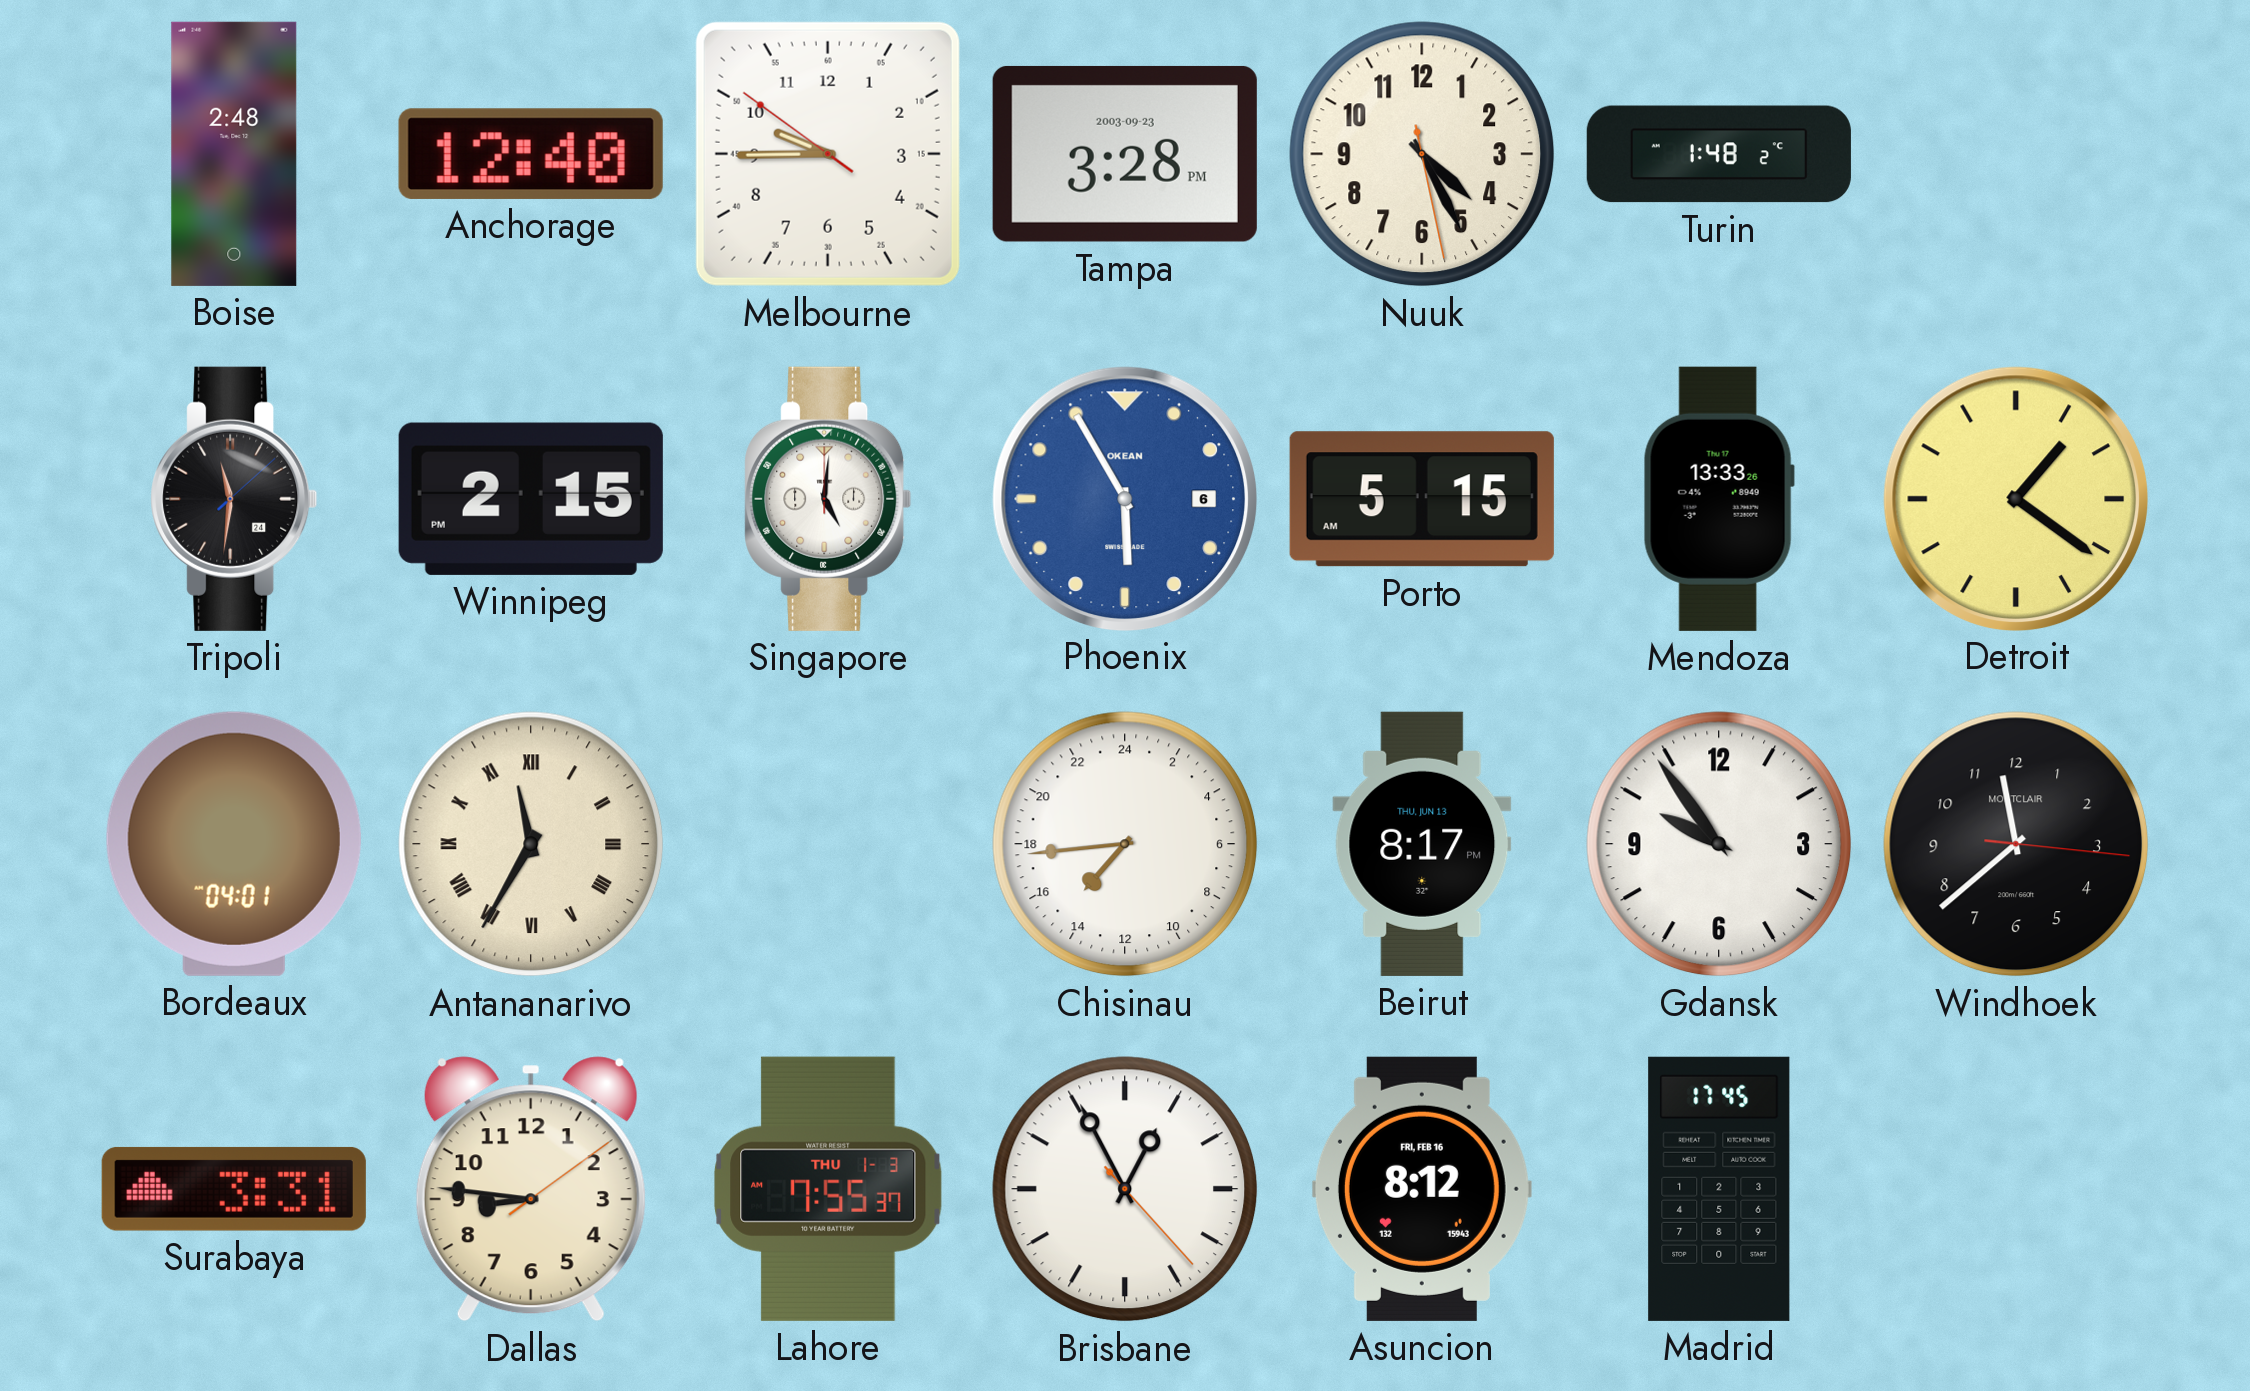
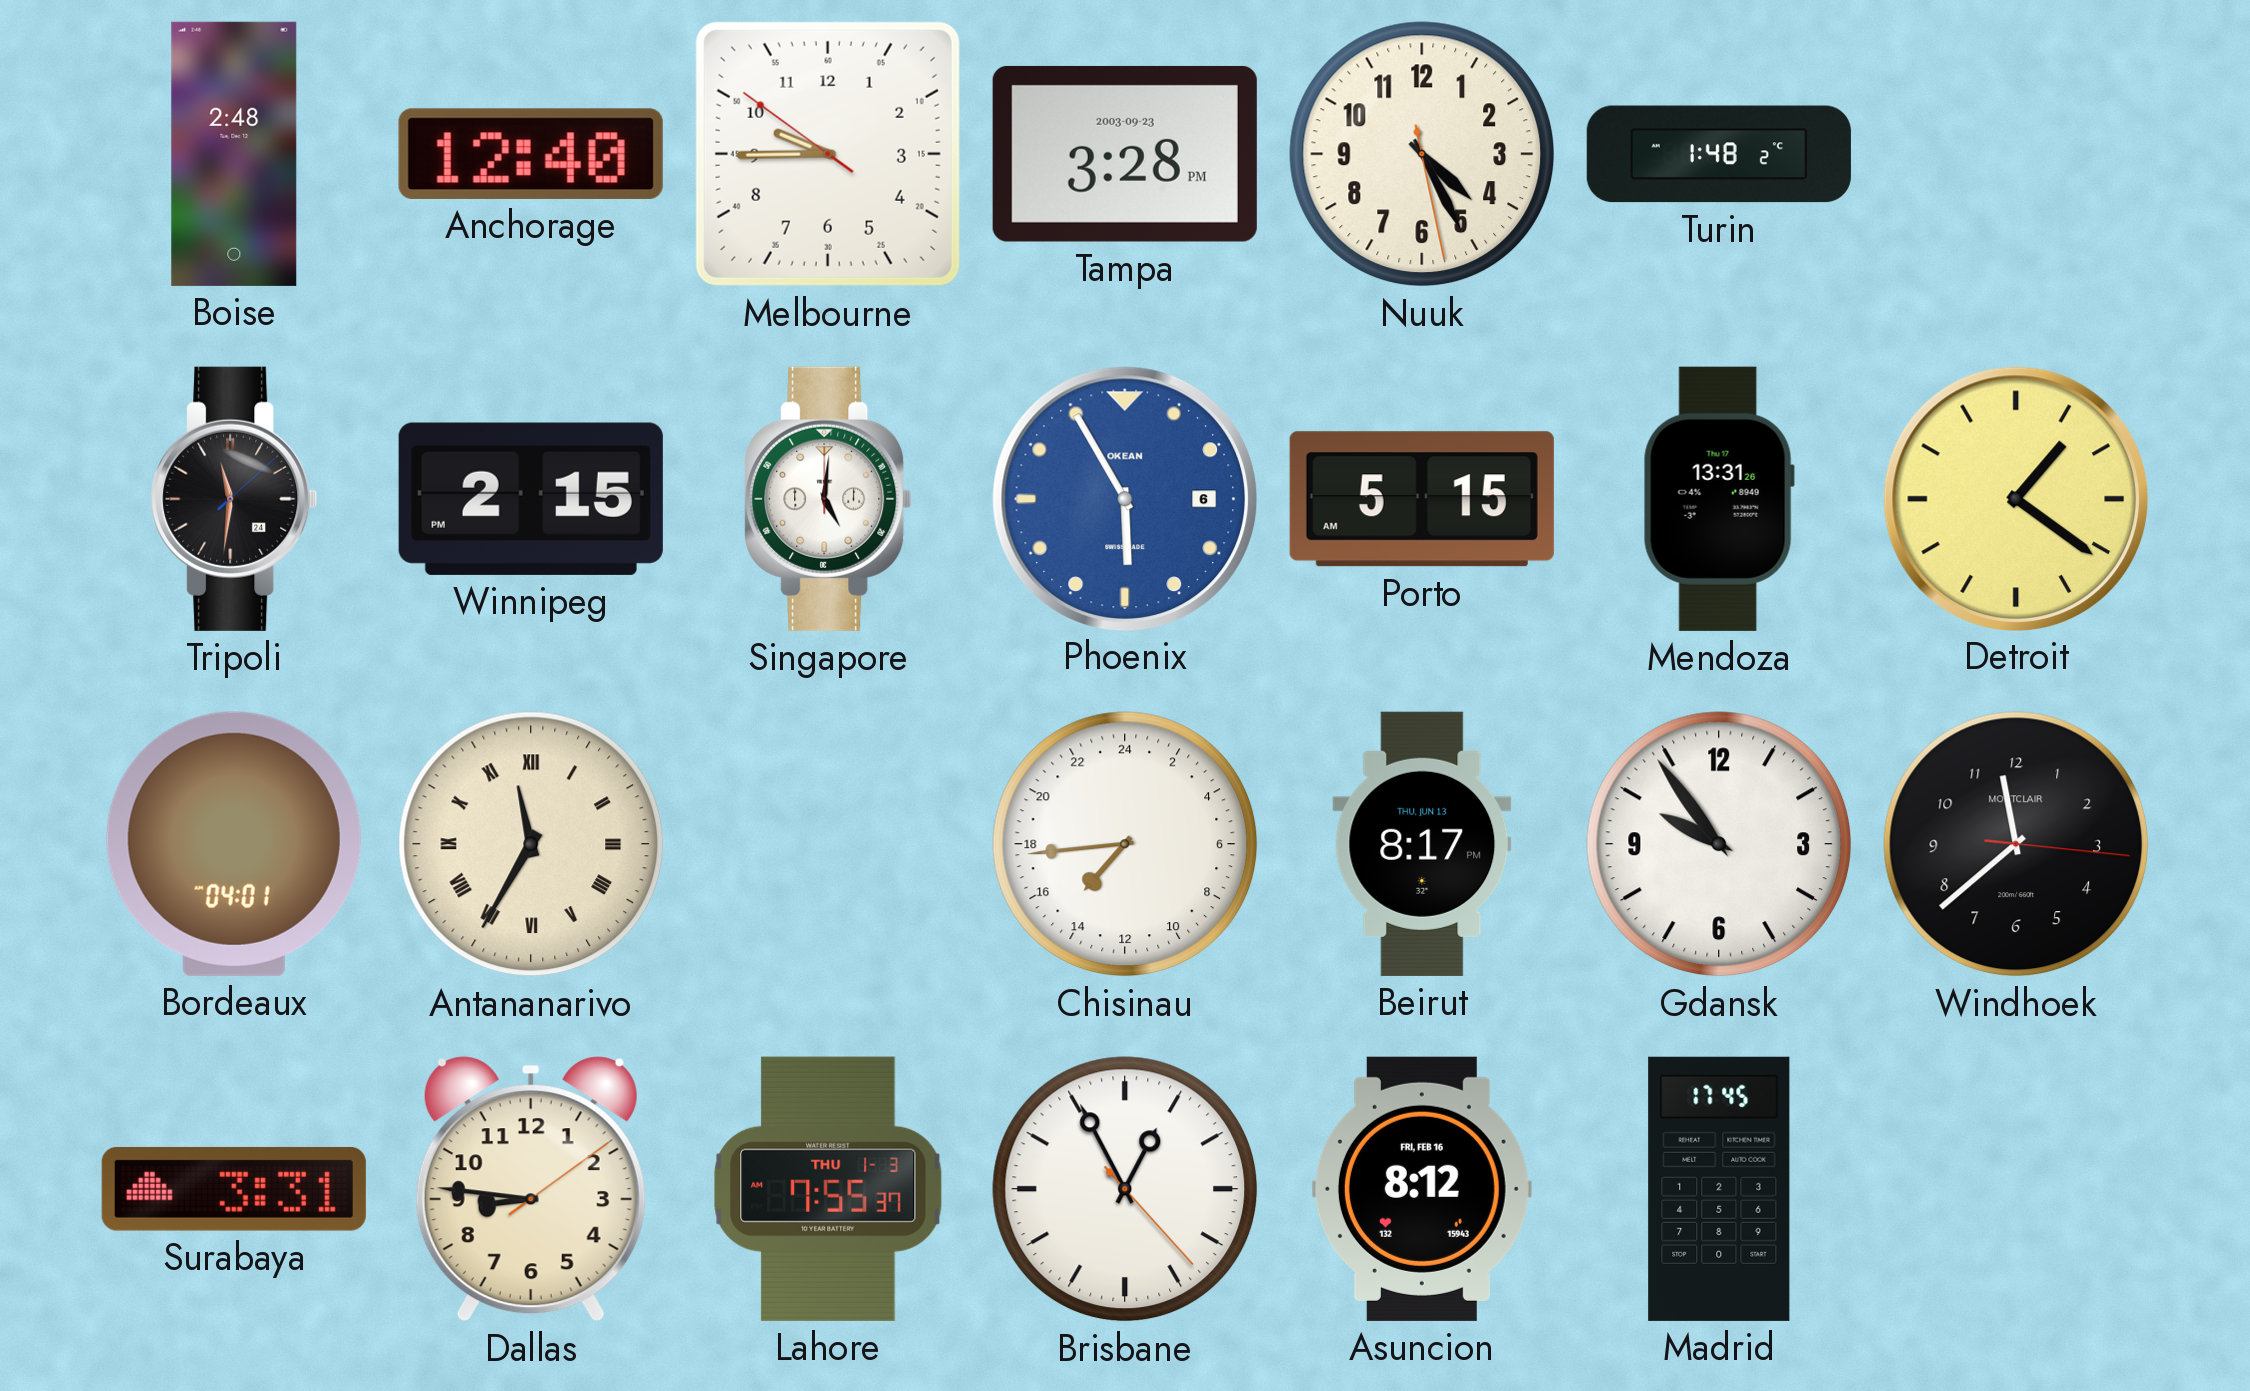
Mendoza: 13:33 -> 13:31
